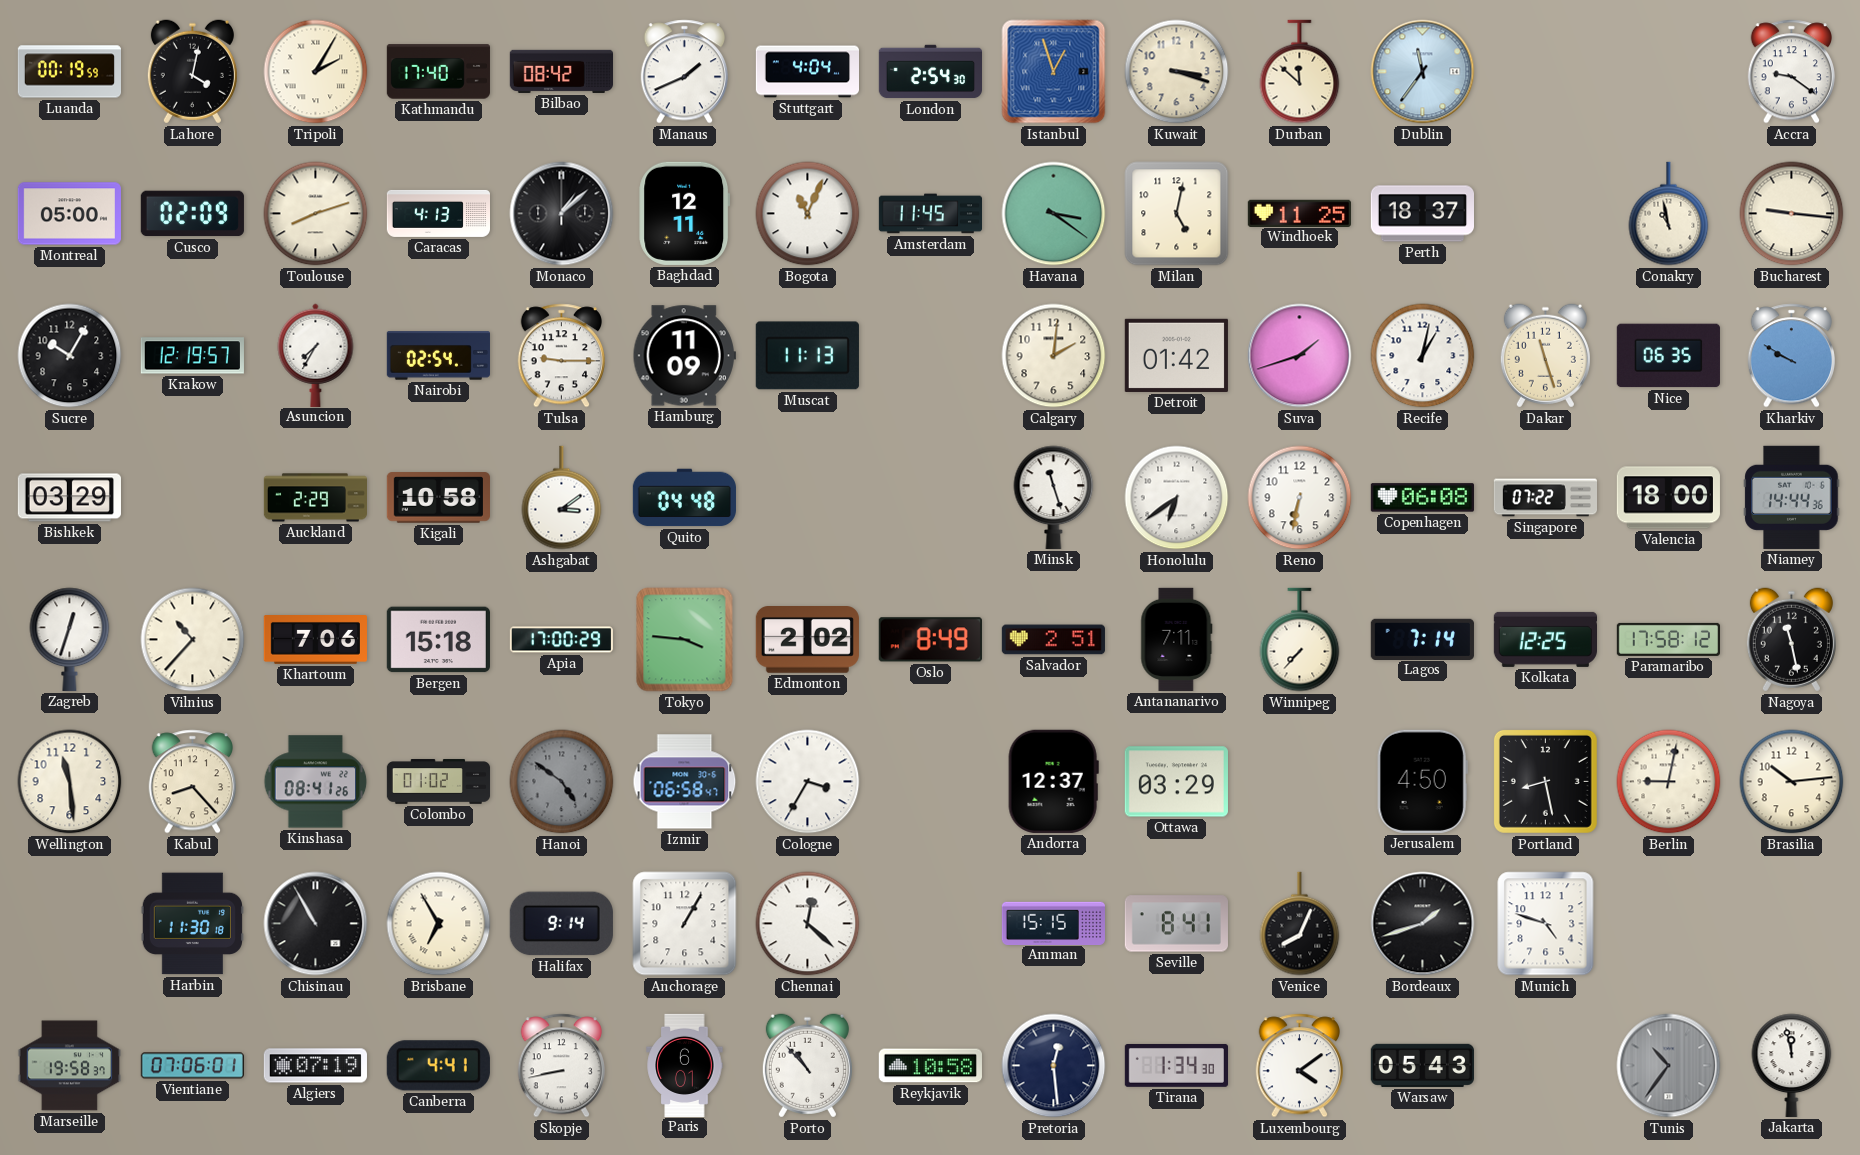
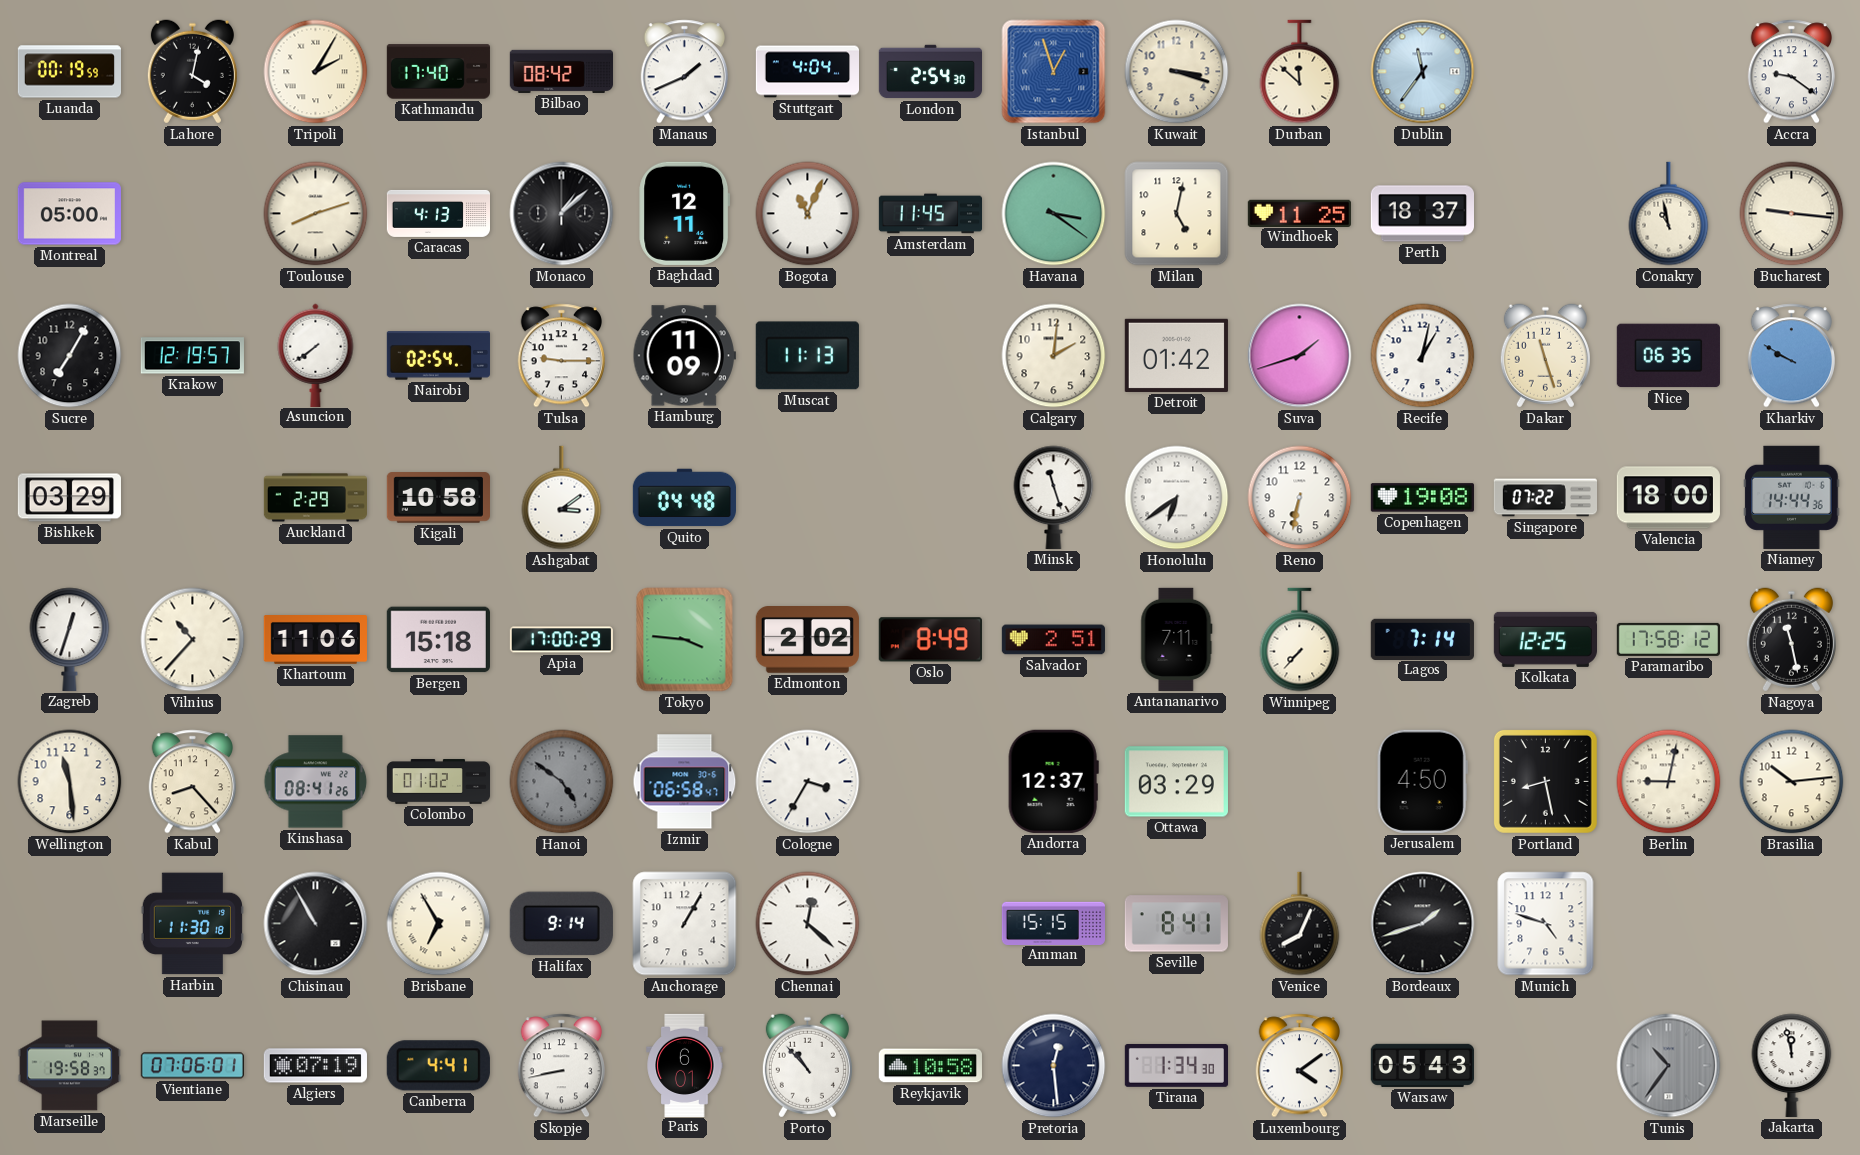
Cusco: 02:09 -> none
Sucre: 10:05 -> 7:05
Asuncion: 7:35 -> 7:39
Copenhagen: 06:08 -> 19:08
Khartoum: 7:06 -> 11:06
